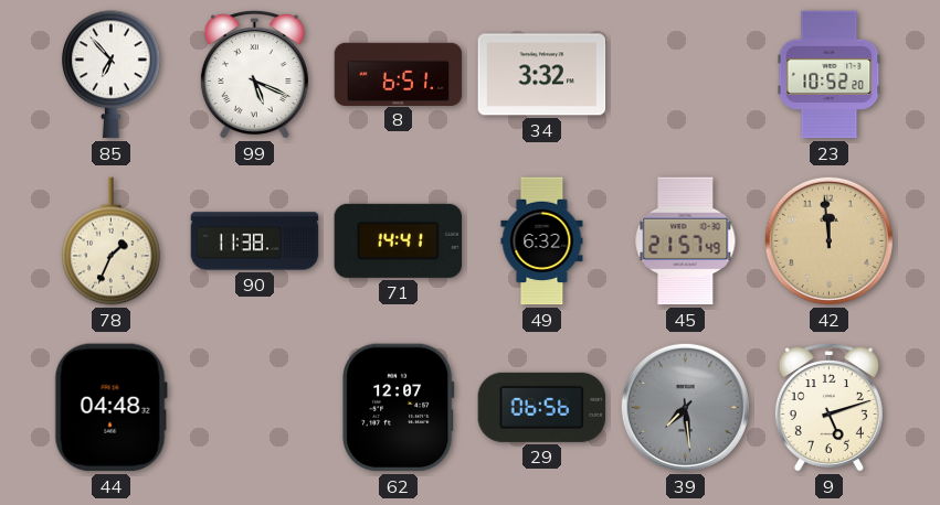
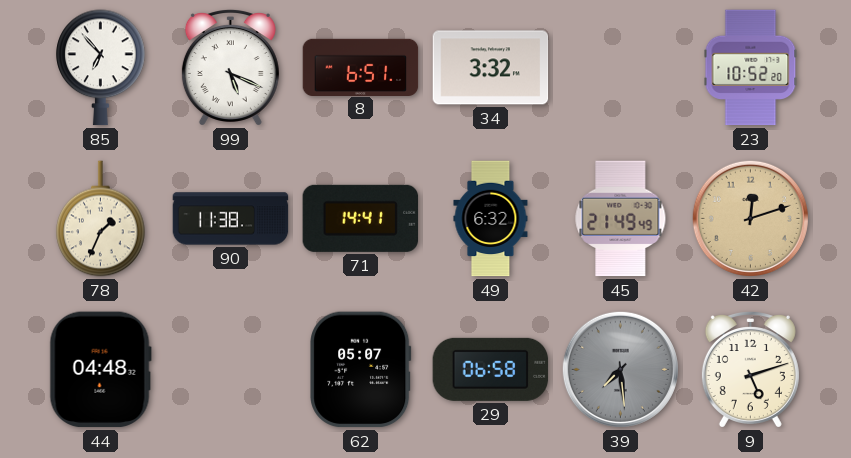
45: 21:57 -> 21:49
42: 11:59 -> 12:12
62: 12:07 -> 05:07
29: 06:56 -> 06:58
